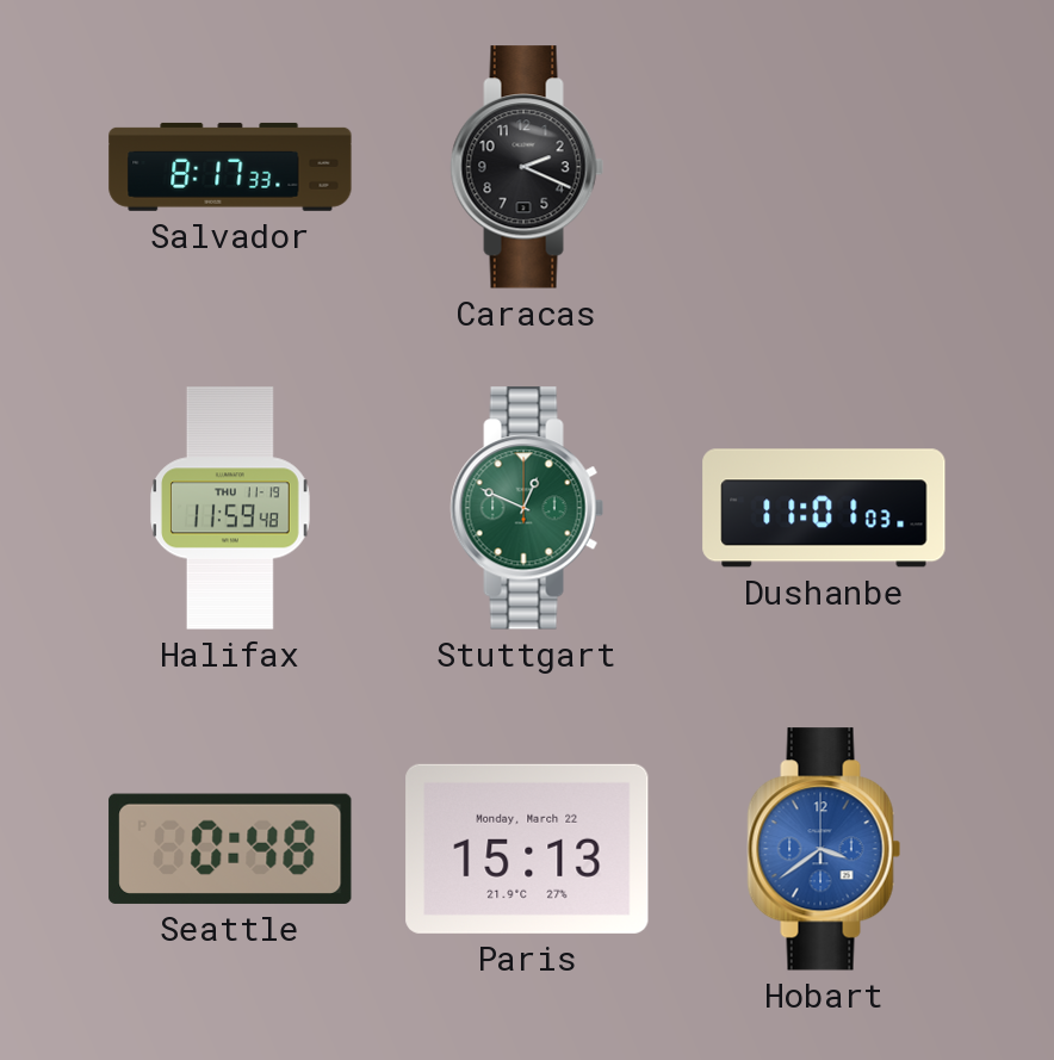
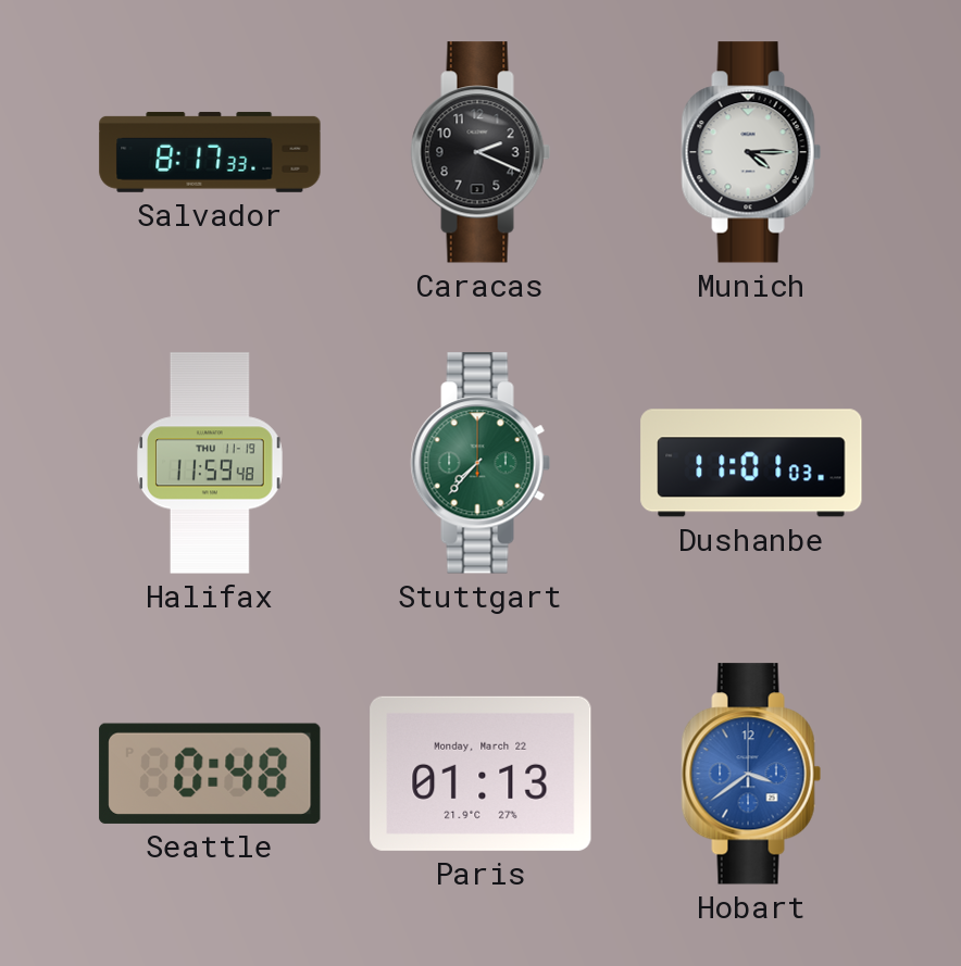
Munich: none -> 4:15
Stuttgart: 12:49 -> 7:37
Paris: 15:13 -> 01:13
